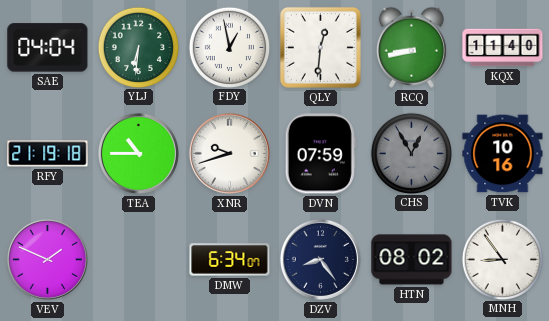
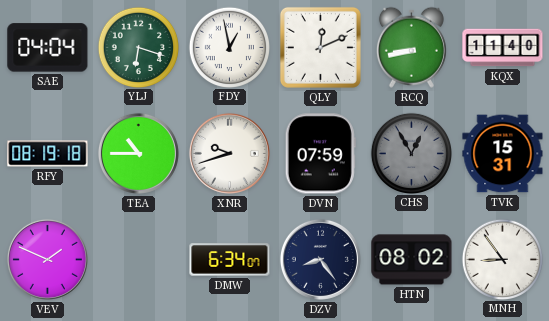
YLJ: 6:31 -> 6:18
QLY: 12:31 -> 12:11
RFY: 21:19 -> 08:19
TVK: 10:16 -> 15:31
